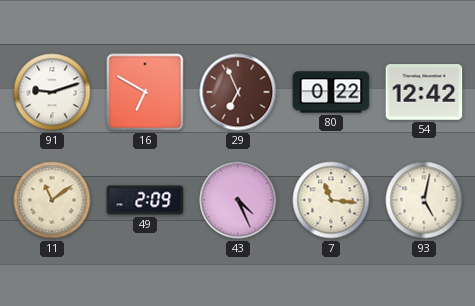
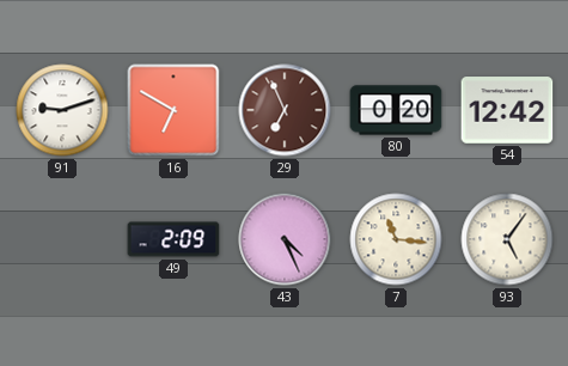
80: 0:22 -> 0:20
11: 11:09 -> none
93: 5:02 -> 5:06
